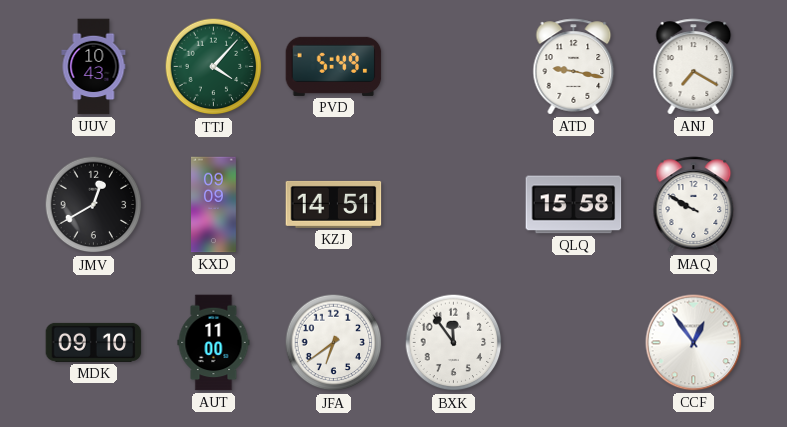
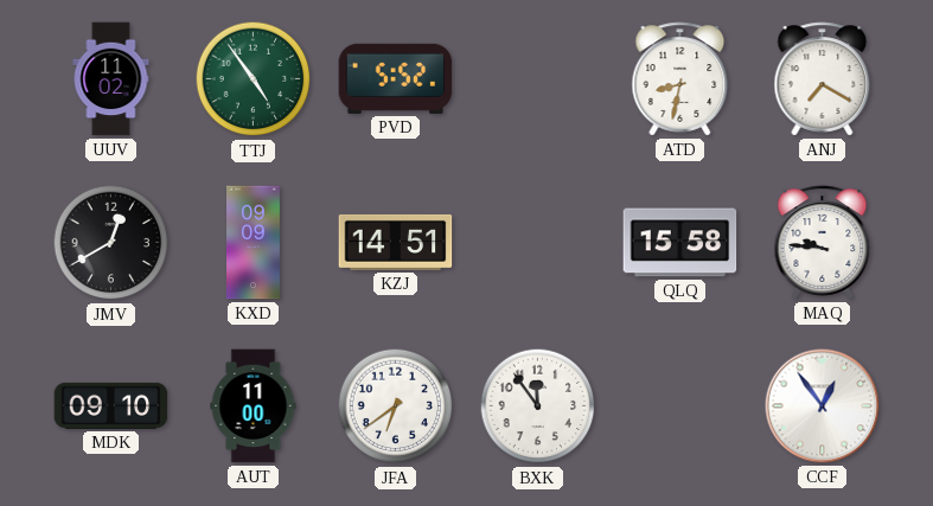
UUV: 10:43 -> 11:02
TTJ: 4:07 -> 4:54
PVD: 5:49 -> 5:52
ATD: 9:17 -> 8:32
MAQ: 9:50 -> 9:46
